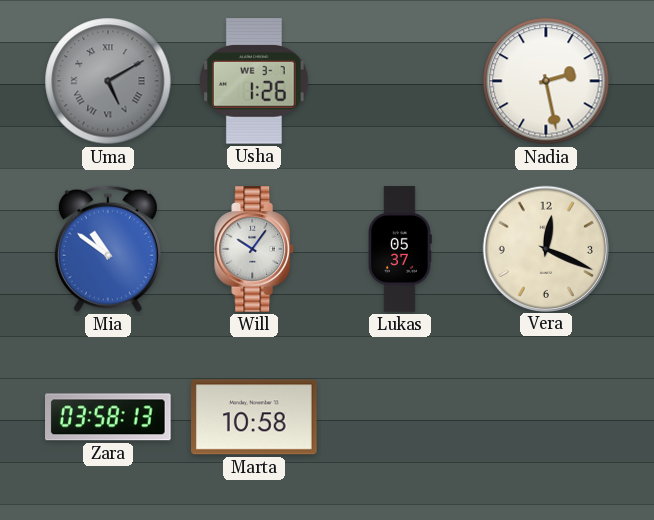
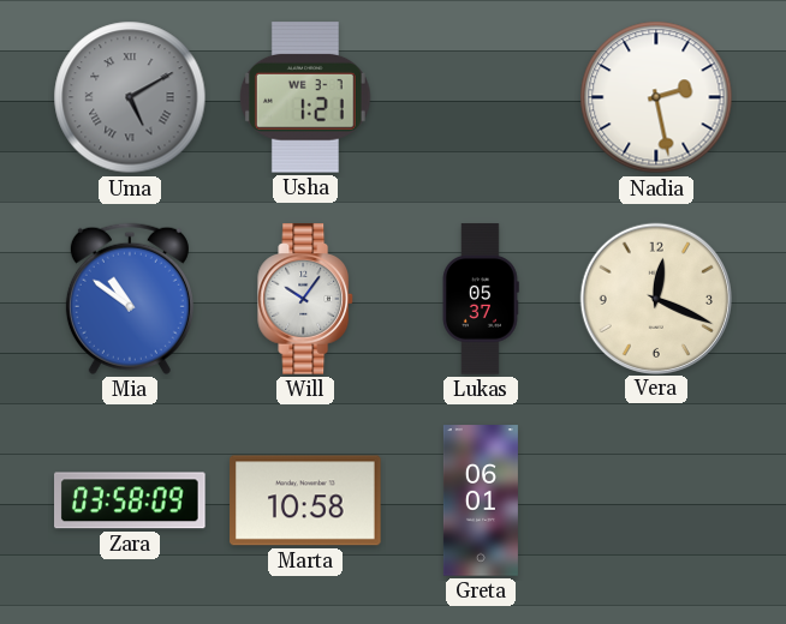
Usha: 1:26 -> 1:21
Zara: 03:58:13 -> 03:58:09
Greta: none -> 06:01
